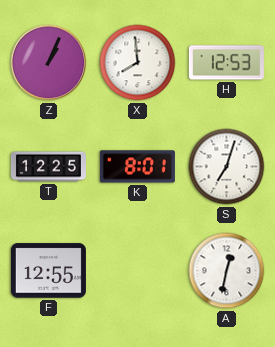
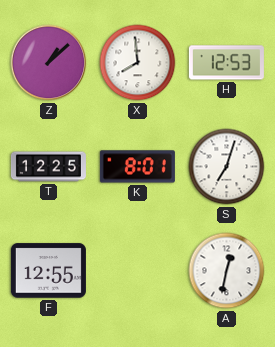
Z: 1:04 -> 1:08
